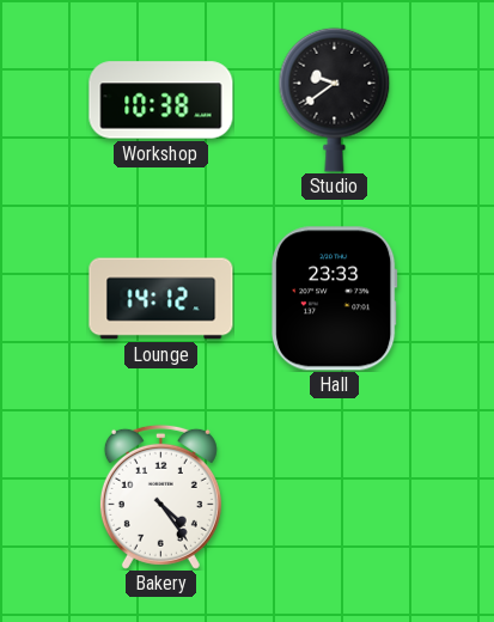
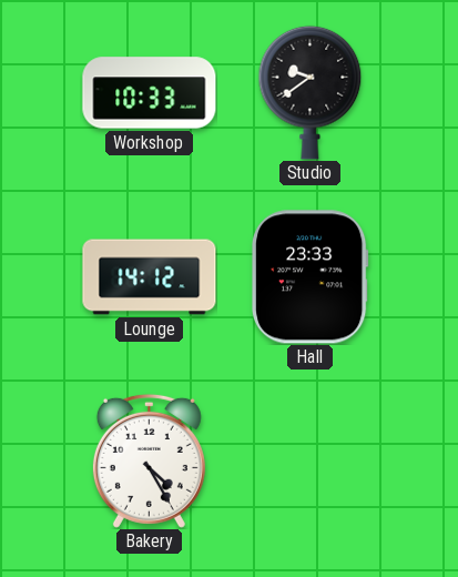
Workshop: 10:38 -> 10:33
Bakery: 4:24 -> 4:25
